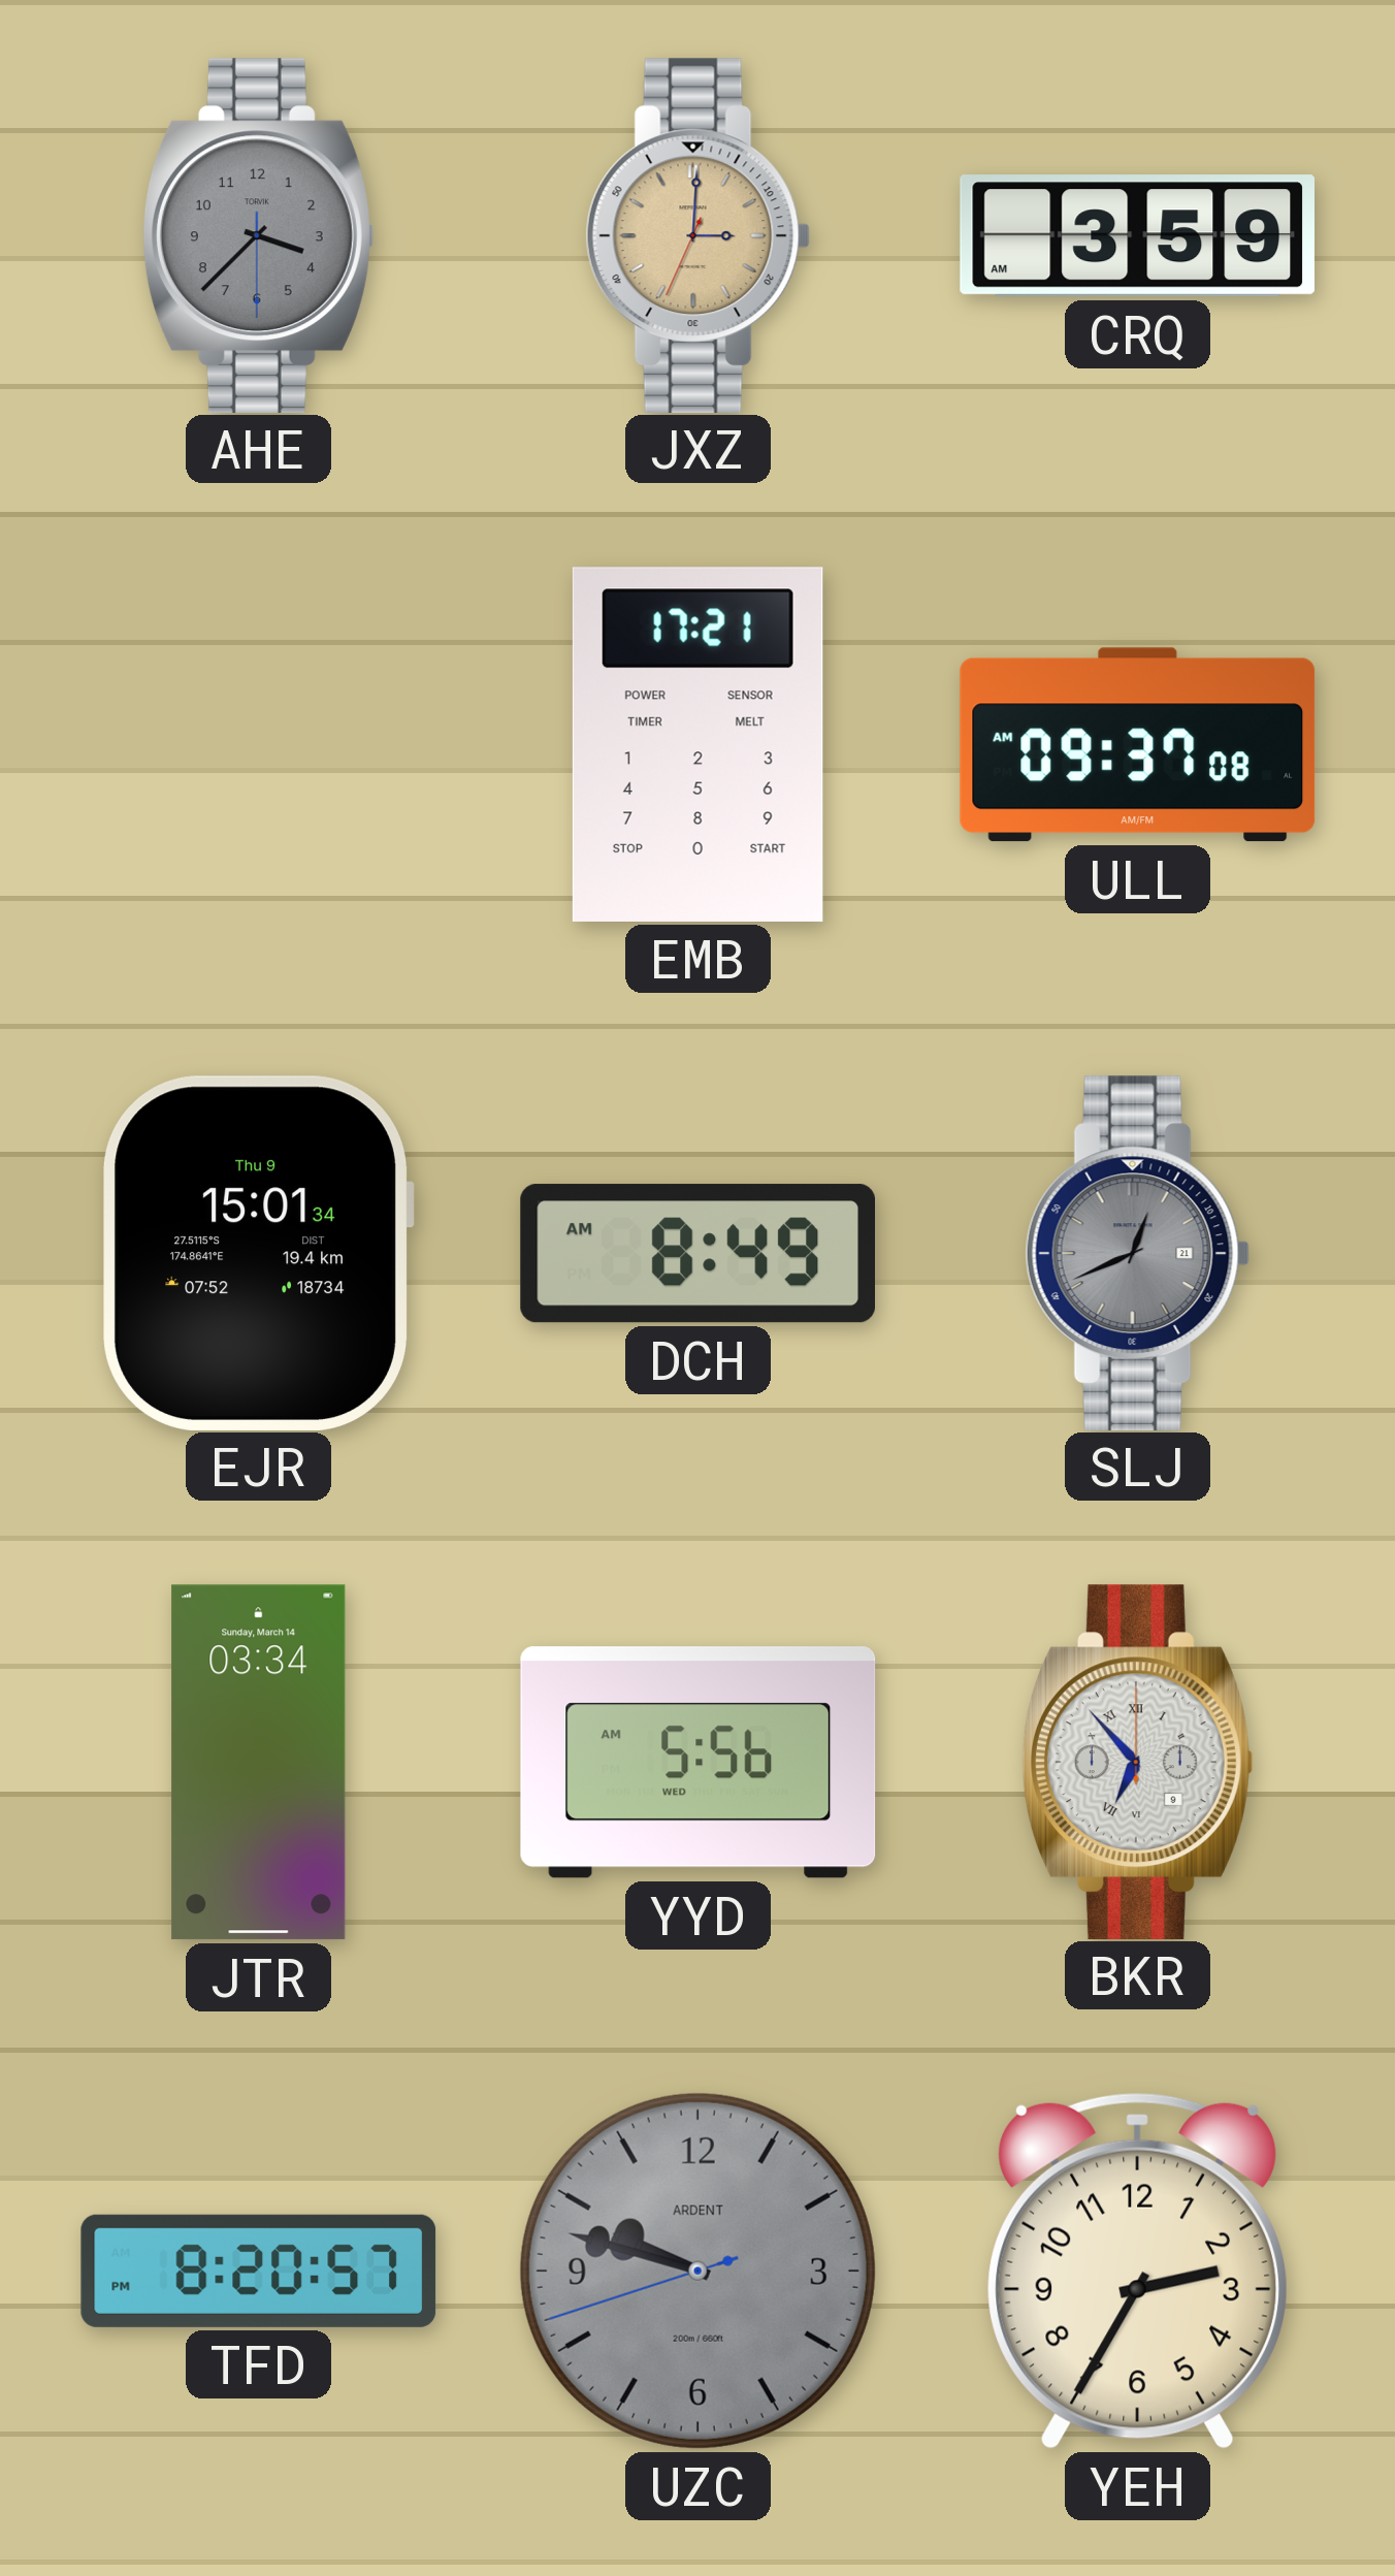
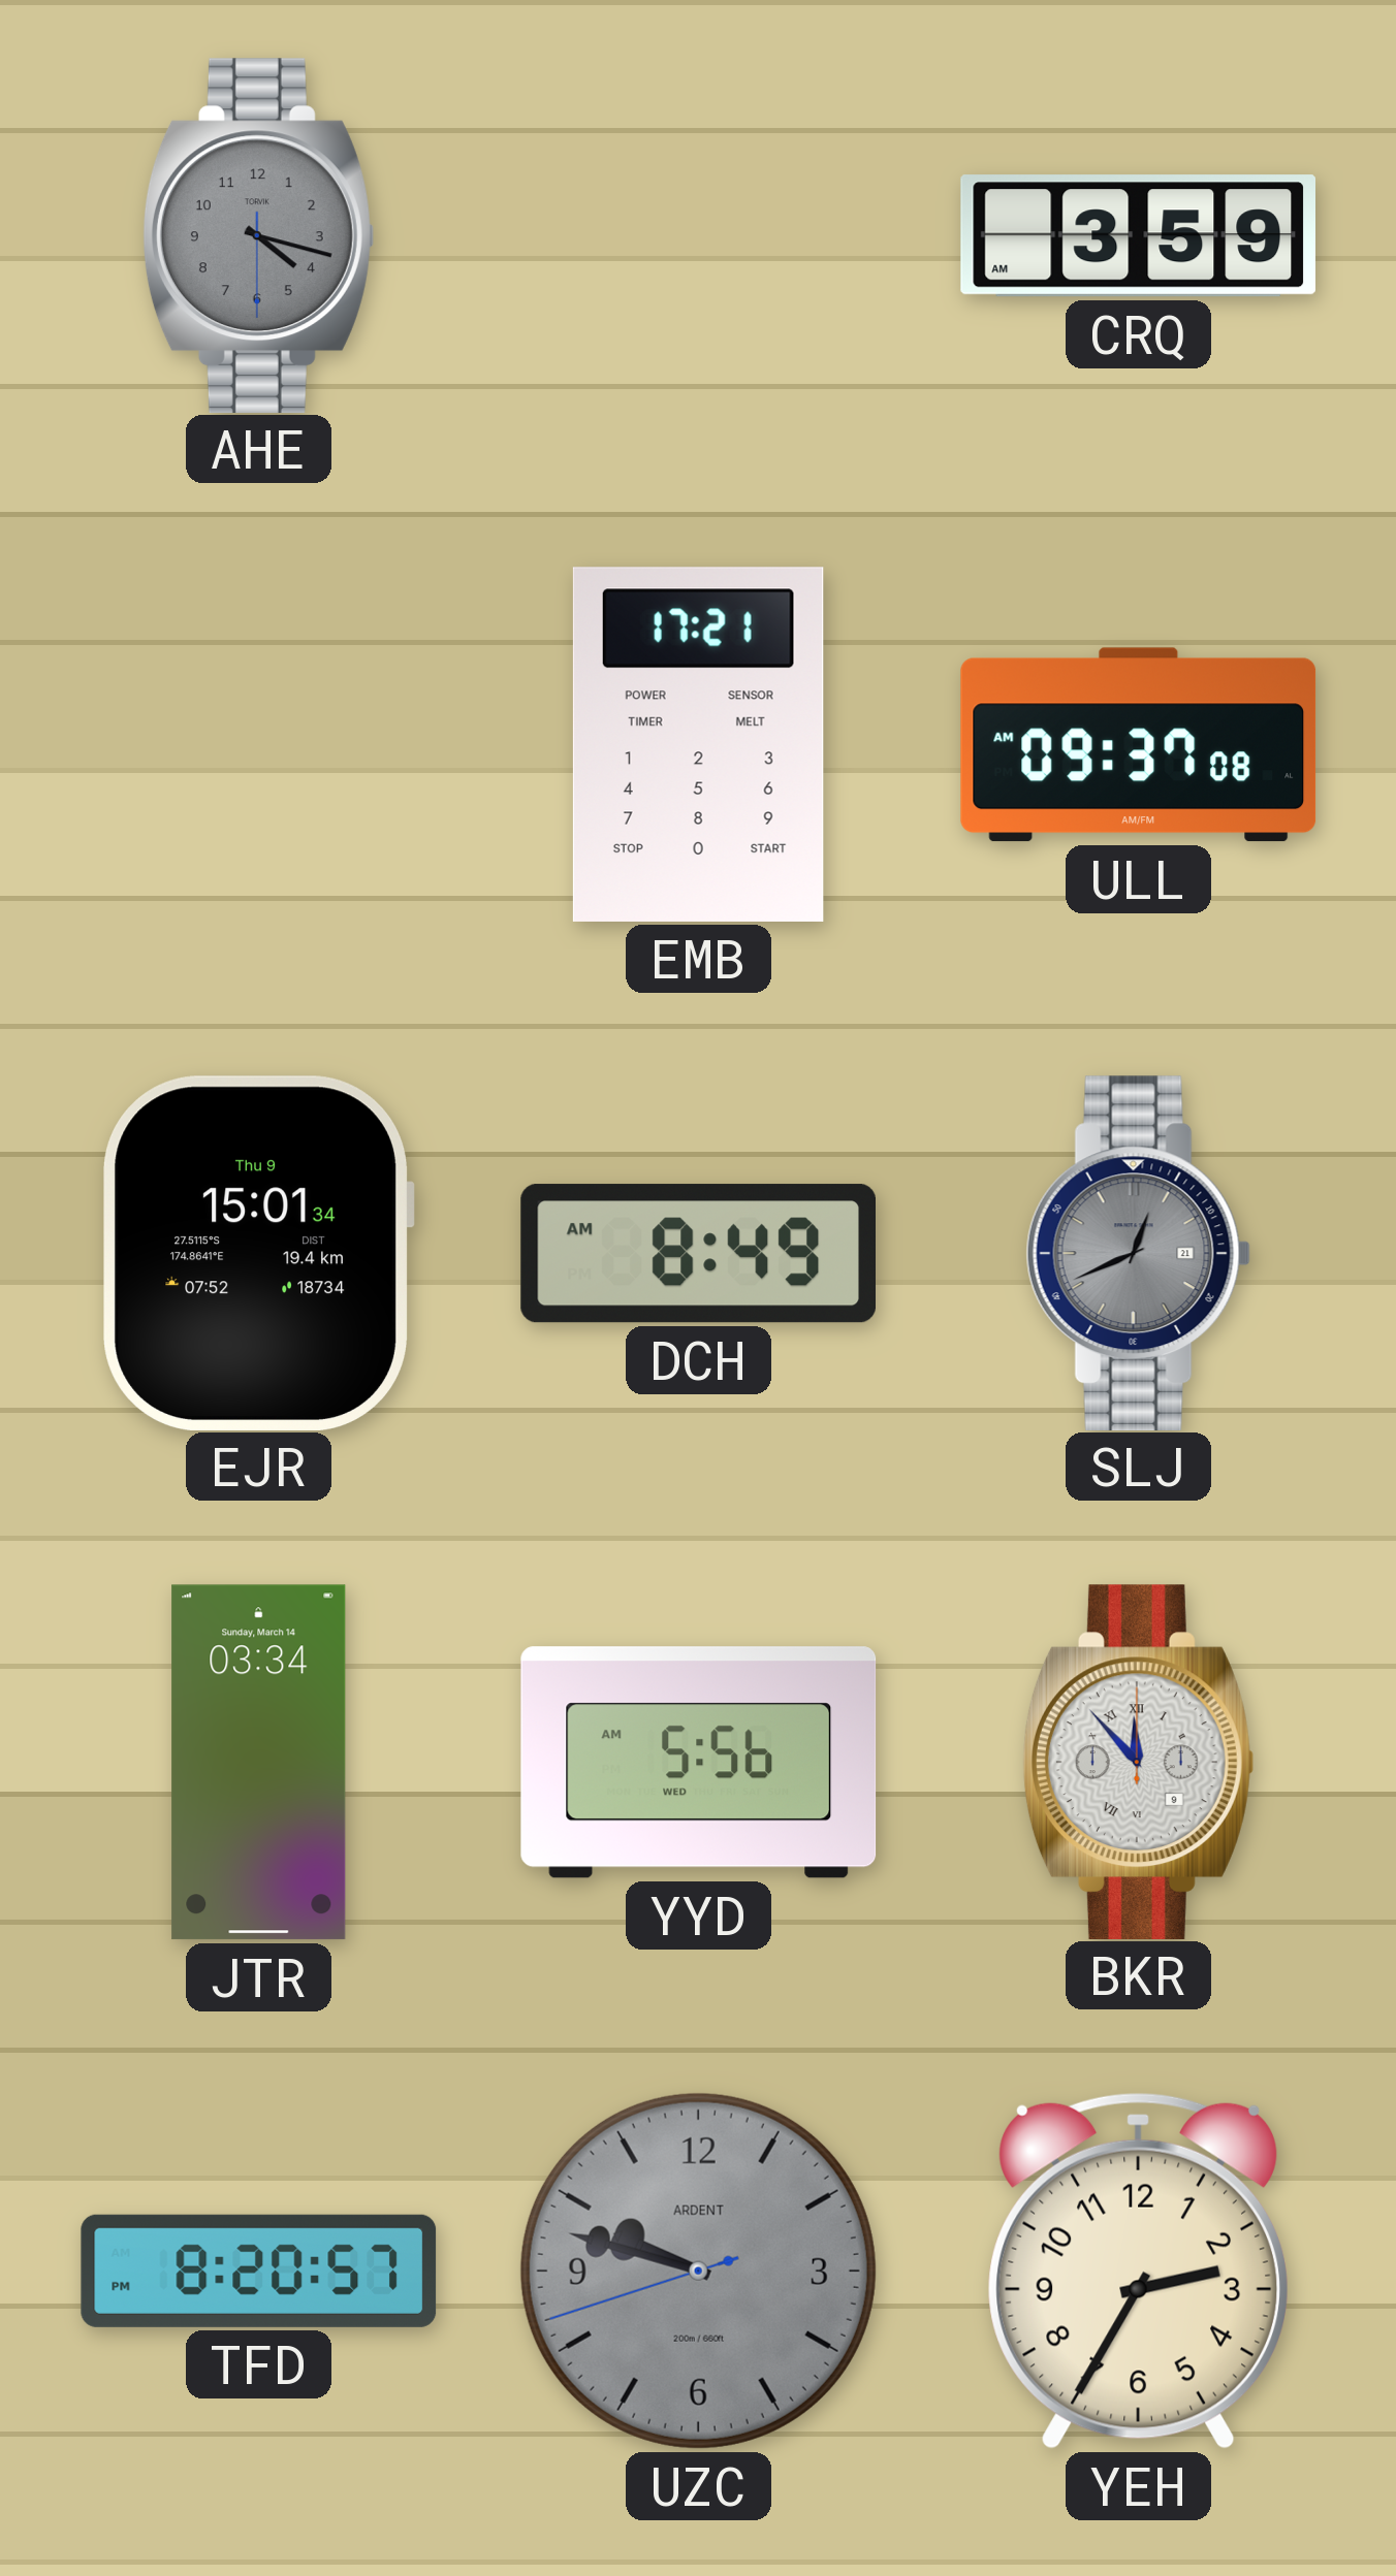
AHE: 3:37 -> 4:17
JXZ: 3:00 -> none
BKR: 6:53 -> 11:53
